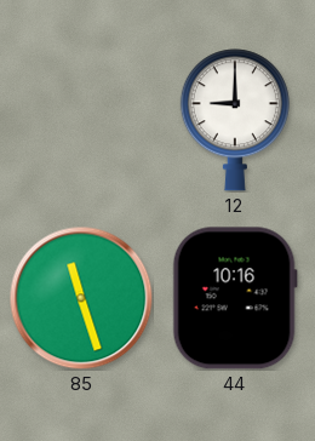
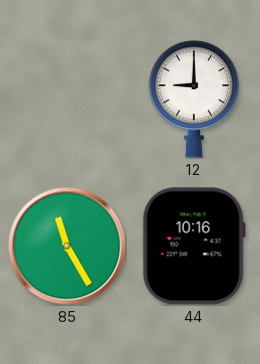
85: 11:27 -> 11:25
